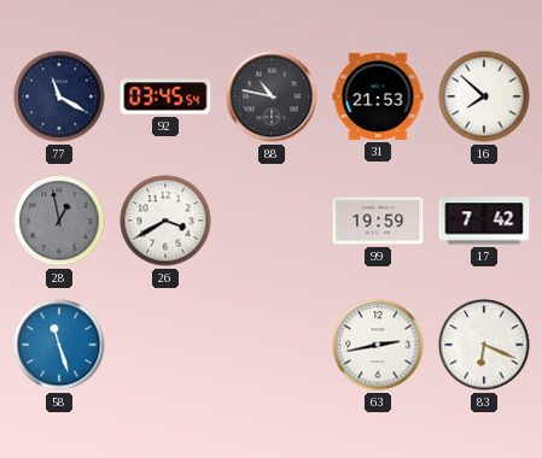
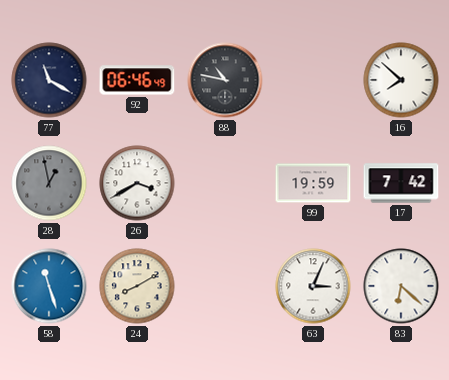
92: 03:45 -> 06:46
31: 21:53 -> none
24: none -> 8:10
63: 2:43 -> 3:04
83: 6:19 -> 6:22
